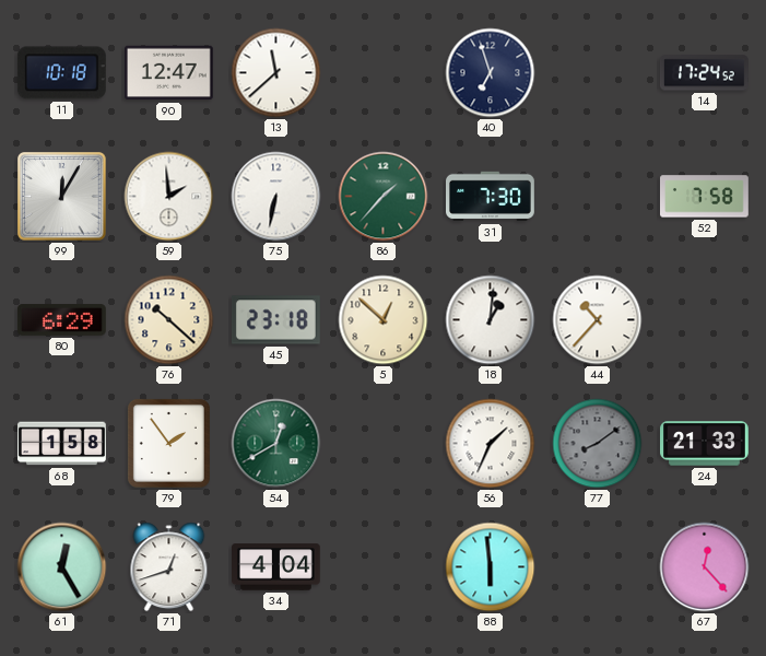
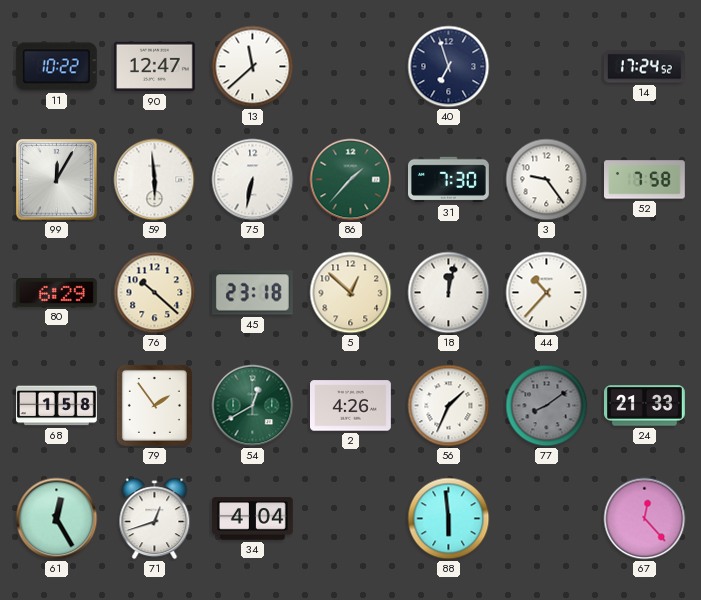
11: 10:18 -> 10:22
59: 1:59 -> 5:59
3: none -> 9:24
18: 1:01 -> 12:02
2: none -> 4:26
